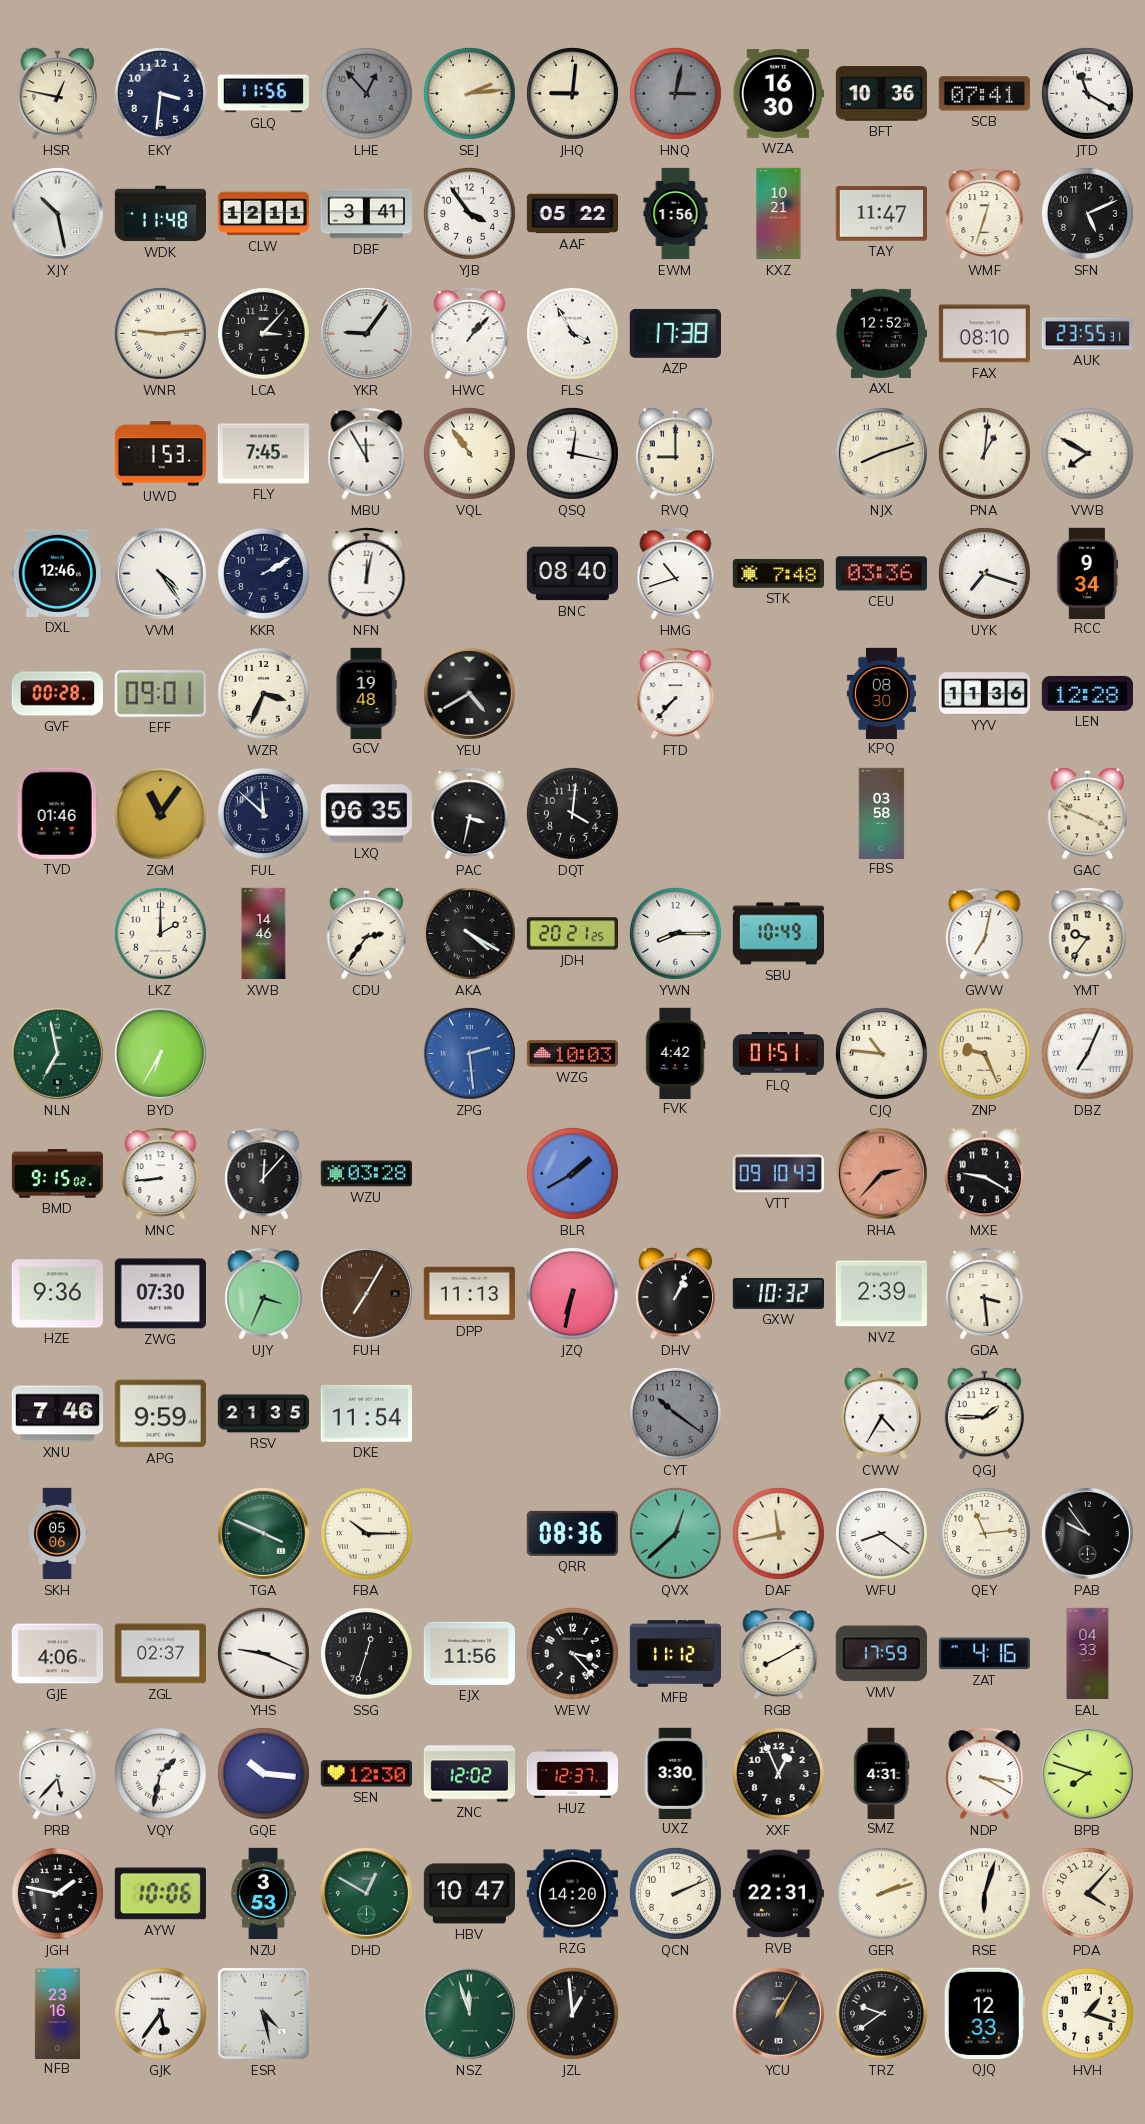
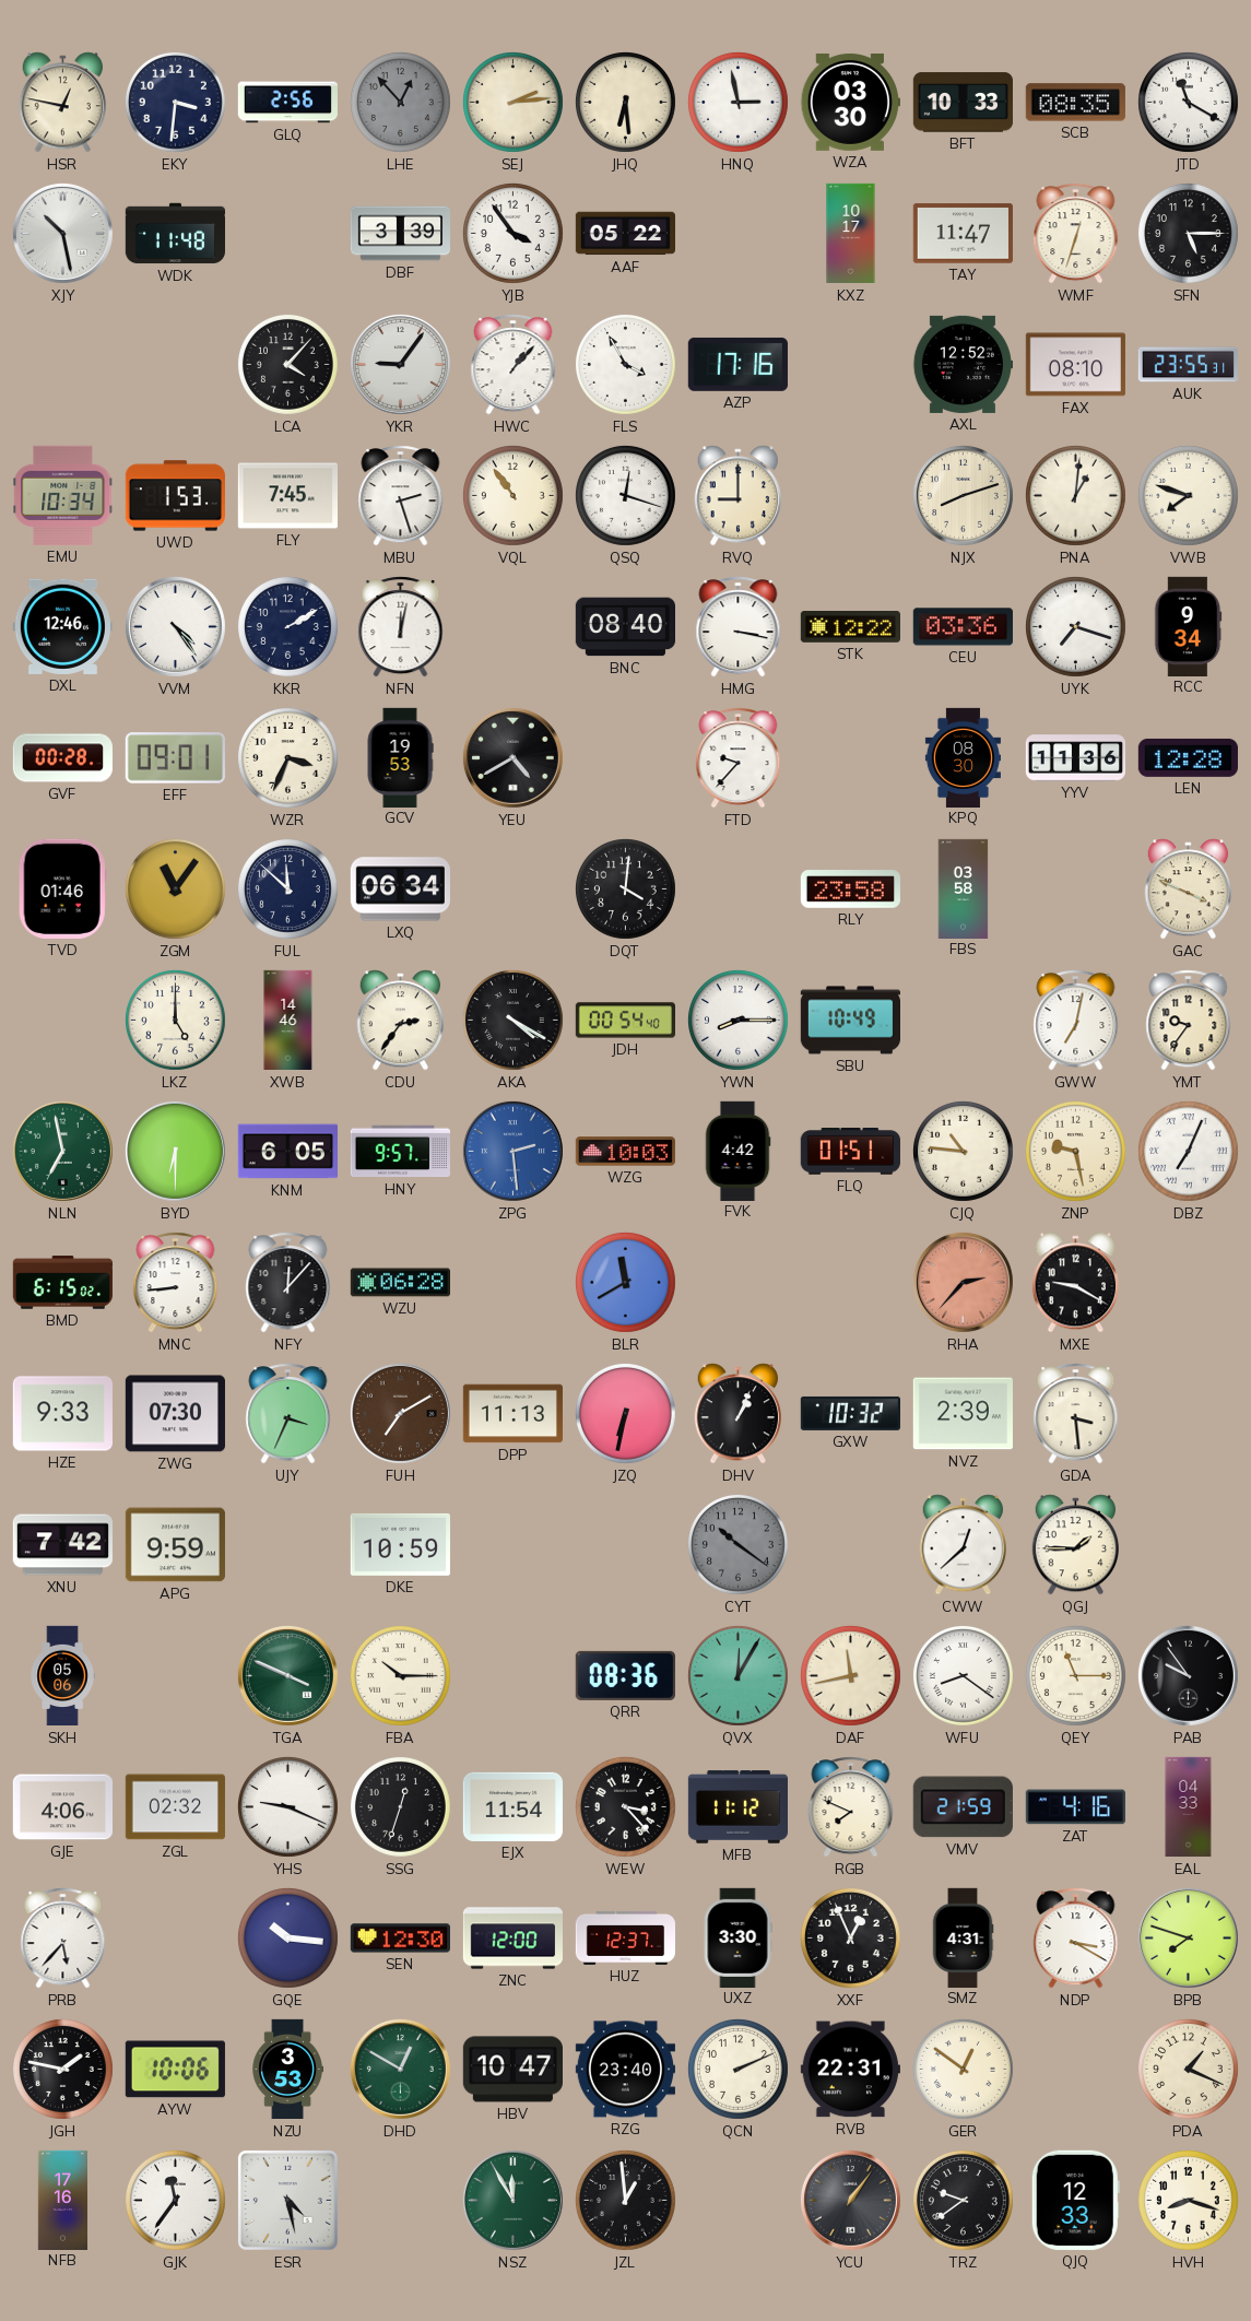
GLQ: 11:56 -> 2:56
JHQ: 9:01 -> 6:29
HNQ: 3:02 -> 2:58
HNQ dial: grey -> white
WZA: 16:30 -> 03:30
BFT: 10:36 -> 10:33
SCB: 07:41 -> 08:35
CLW: 12:11 -> none
DBF: 3:41 -> 3:39
EWM: 1:56 -> none
KXZ: 10:21 -> 10:17
SFN: 5:11 -> 5:15
WNR: 9:14 -> none
LCA: 3:07 -> 4:07
AZP: 17:38 -> 17:16
EMU: none -> 10:34
MBU: 11:55 -> 2:27
QSQ: 12:17 -> 12:18
VWB: 7:50 -> 7:48
HMG: 10:42 -> 3:17
STK: 7:48 -> 12:22
GCV: 19:48 -> 19:53
FTD: 7:37 -> 9:37
LXQ: 06:35 -> 06:34
PAC: 3:32 -> none
RLY: none -> 23:58
LKZ: 2:00 -> 5:00
JDH: 20:21 -> 00:54
BYD: 6:35 -> 6:30
KNM: none -> 6:05
HNY: none -> 9:57
ZNP: 9:26 -> 9:28
BMD: 9:15 -> 6:15
WZU: 03:28 -> 06:28
BLR: 1:40 -> 11:40
VTT: 09:10 -> none
HZE: 9:36 -> 9:33
FUH: 7:05 -> 7:10
XNU: 7:46 -> 7:42
RSV: 21:35 -> none
DKE: 11:54 -> 10:59
CWW: 4:35 -> 12:38
QVX: 12:38 -> 12:05
QEY: 11:14 -> 11:15
ZGL: 02:37 -> 02:32
EJX: 11:56 -> 11:54
RGB: 8:10 -> 7:49
VMV: 17:59 -> 21:59
VQY: 1:32 -> none
ZNC: 12:02 -> 12:00
RZG: 14:20 -> 23:40
GER: 2:12 -> 12:51
RSE: 6:03 -> none
PDA: 4:07 -> 1:19
NFB: 23:16 -> 17:16
GJK: 5:36 -> 11:36
NSZ: 11:57 -> 11:55
YCU: 1:05 -> 1:06
HVH: 1:18 -> 8:18
